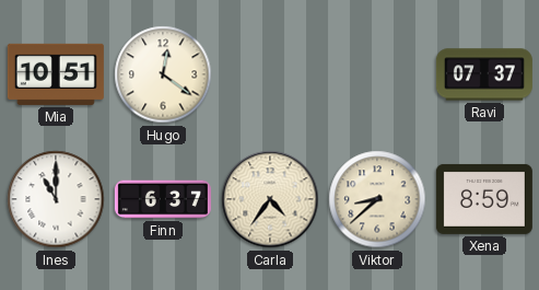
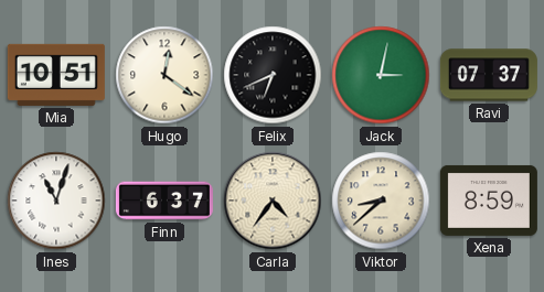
Felix: none -> 6:41
Jack: none -> 3:02
Ines: 11:00 -> 11:03
